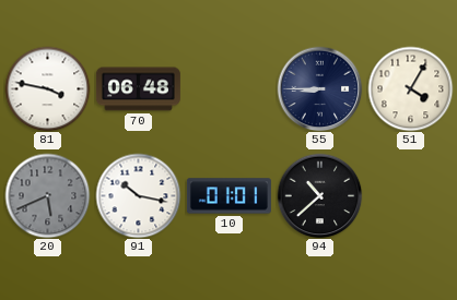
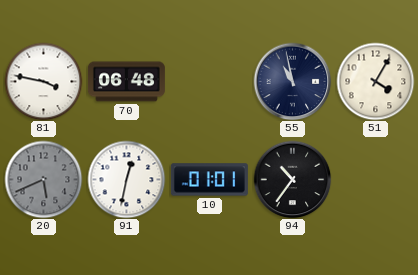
55: 8:45 -> 10:58
91: 10:17 -> 12:32
94: 10:38 -> 10:36
